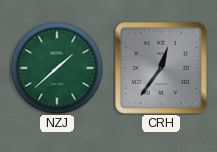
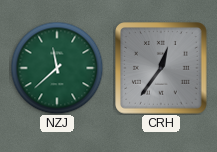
NZJ: 1:38 -> 11:38
